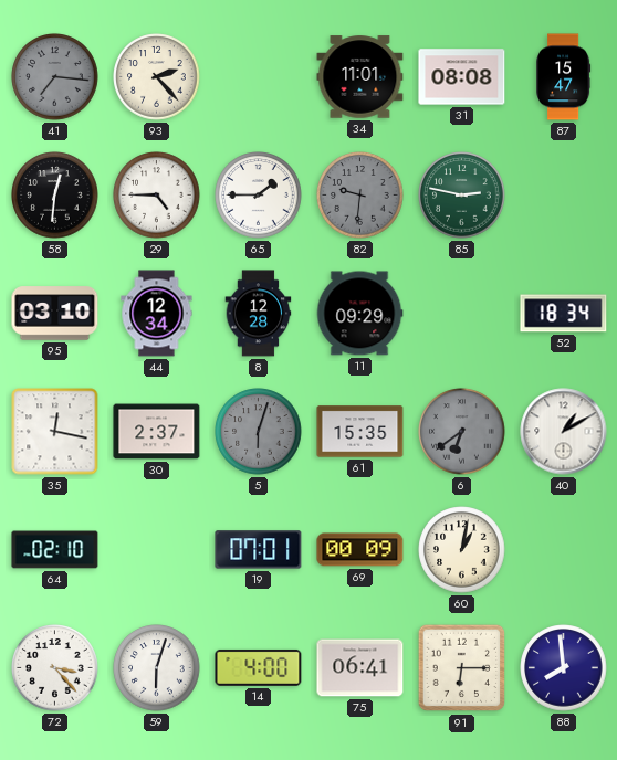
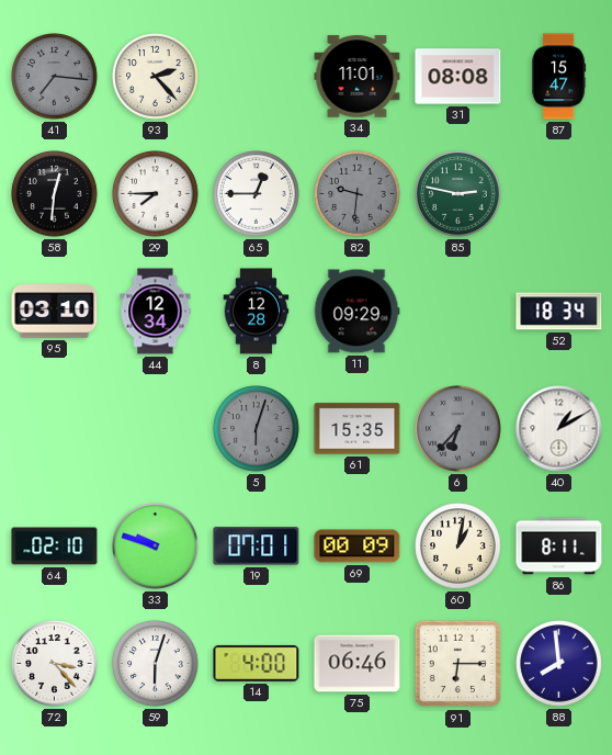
29: 4:45 -> 7:45
65: 1:45 -> 12:45
35: 12:17 -> none
30: 2:37 -> none
6: 6:39 -> 6:37
33: none -> 9:48
86: none -> 8:11
75: 06:41 -> 06:46
